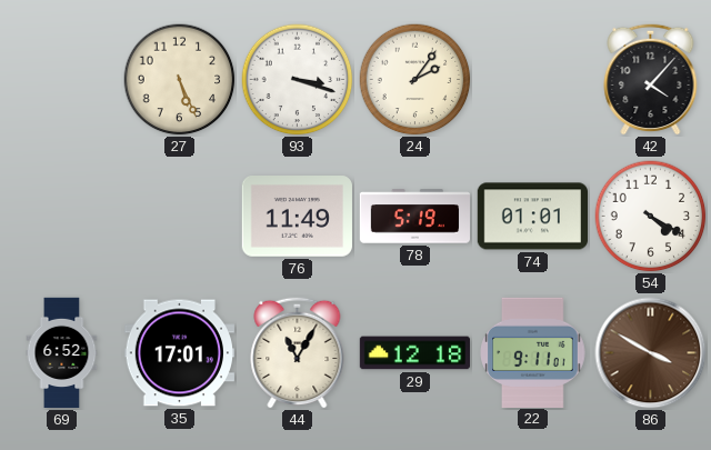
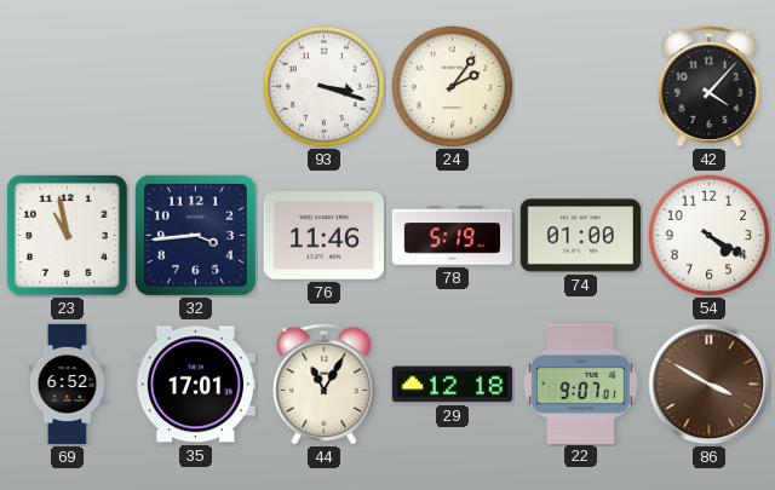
27: 5:26 -> none
23: none -> 10:58
32: none -> 3:44
76: 11:49 -> 11:46
74: 01:01 -> 01:00
22: 9:11 -> 9:07
